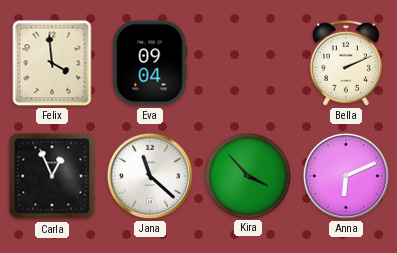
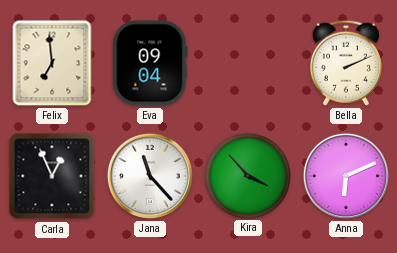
Felix: 3:59 -> 6:59
Jana: 11:22 -> 11:23
